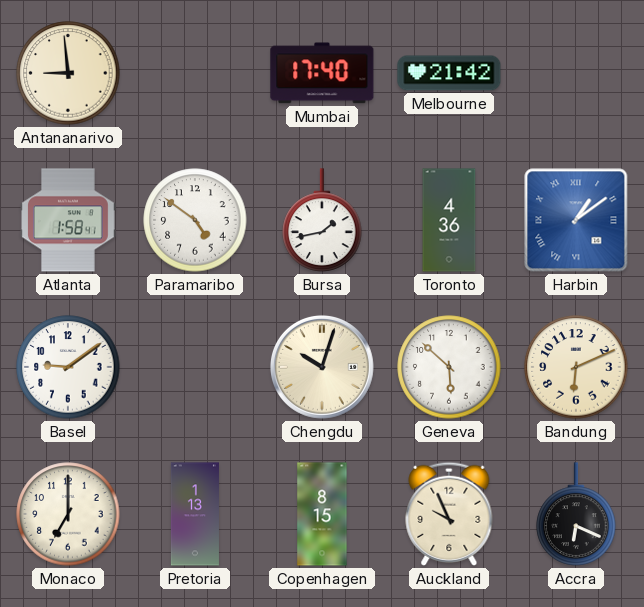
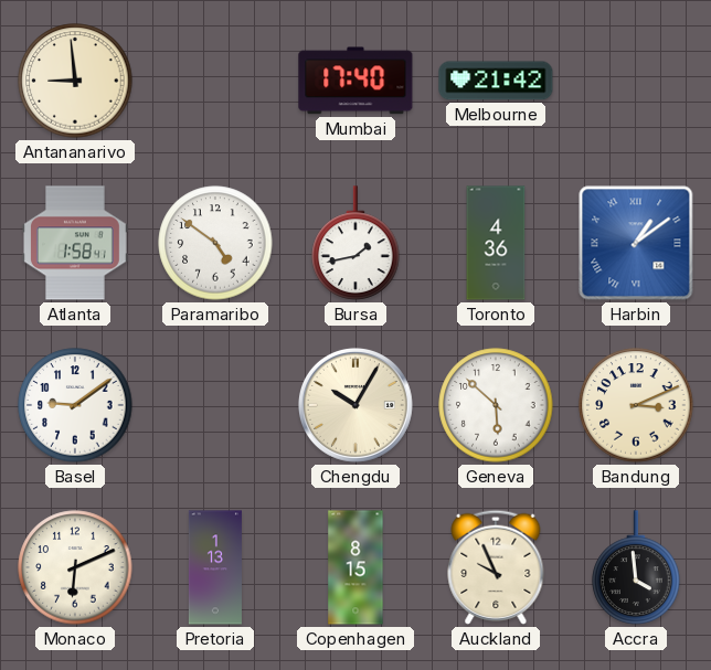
Chengdu: 10:03 -> 10:05
Bandung: 6:11 -> 3:11
Monaco: 7:00 -> 6:11
Accra: 6:19 -> 3:59
